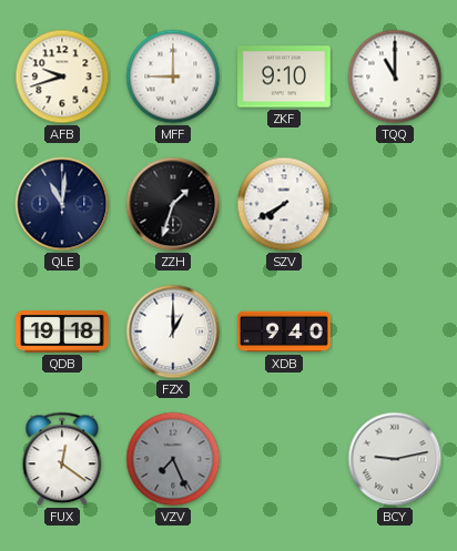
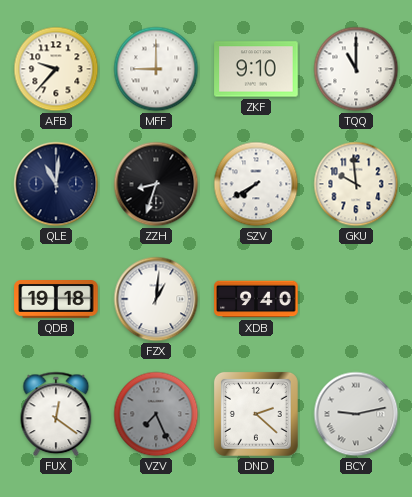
AFB: 9:42 -> 9:37
ZZH: 1:33 -> 8:33
GKU: none -> 9:59
FZX: 1:00 -> 1:01
DND: none -> 2:22
